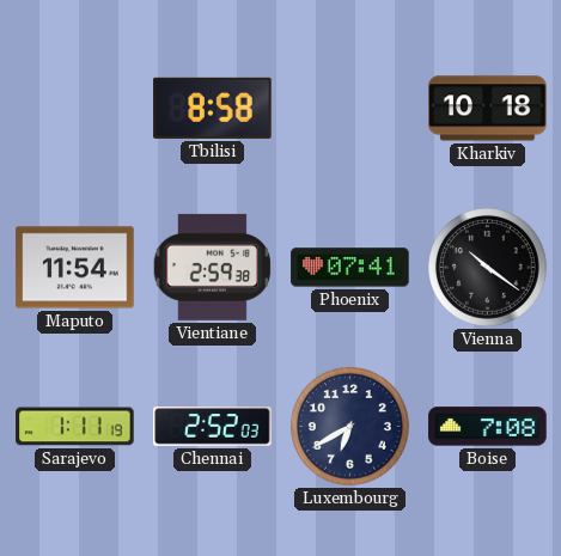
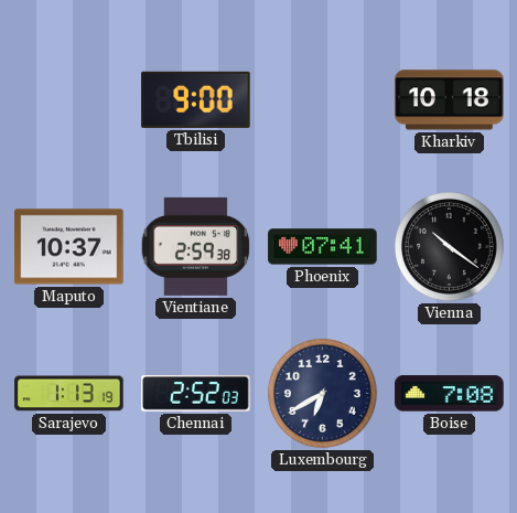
Tbilisi: 8:58 -> 9:00
Maputo: 11:54 -> 10:37
Sarajevo: 1:11 -> 1:13
